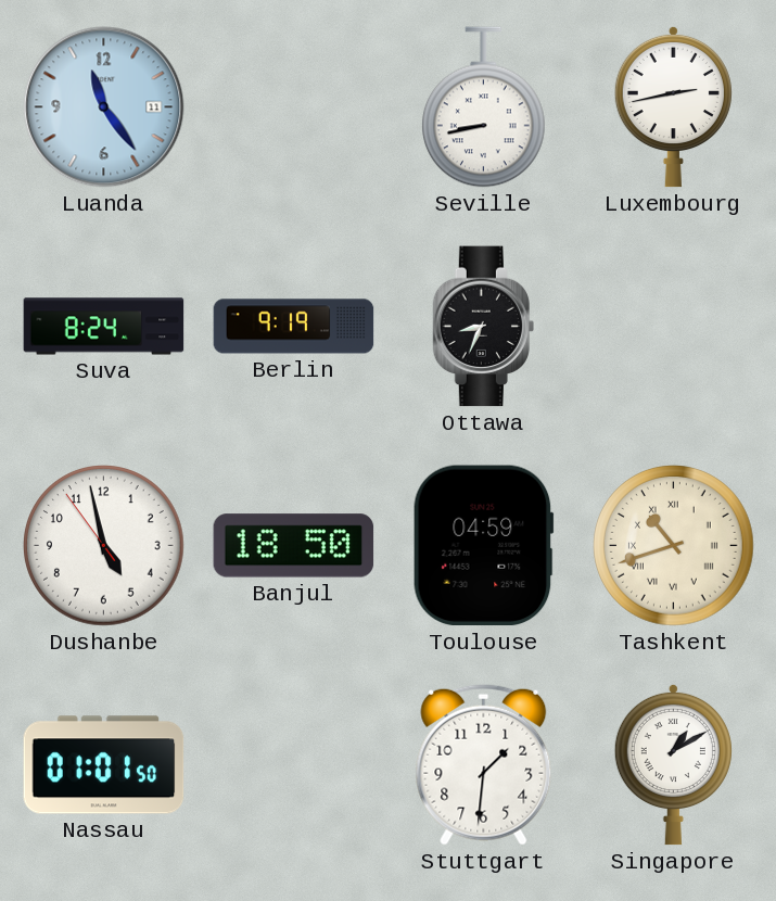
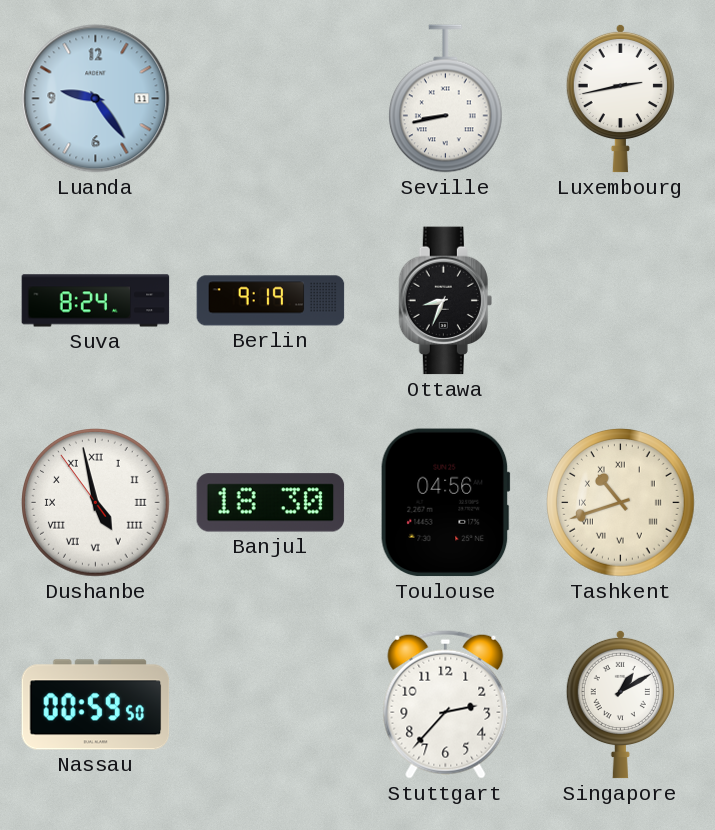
Luanda: 11:24 -> 9:24
Dushanbe numerals: Arabic -> Roman
Banjul: 18:50 -> 18:30
Toulouse: 04:59 -> 04:56
Nassau: 01:01 -> 00:59
Stuttgart: 1:31 -> 2:37
